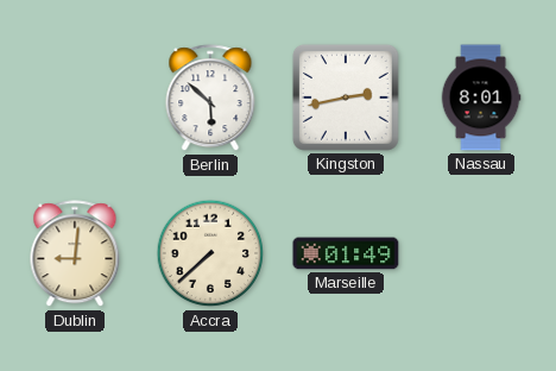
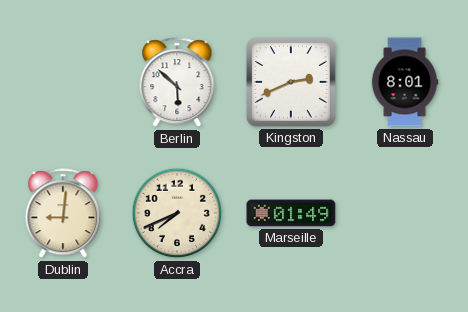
Kingston: 2:43 -> 2:41
Accra: 7:38 -> 7:41
